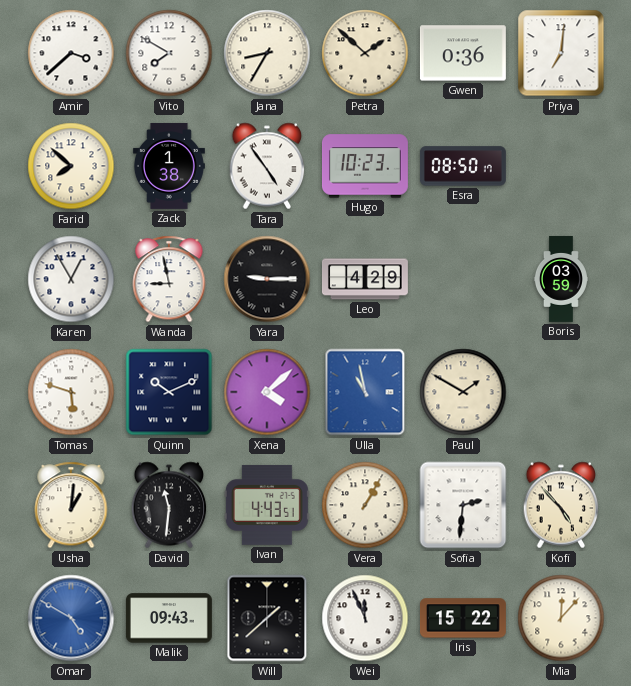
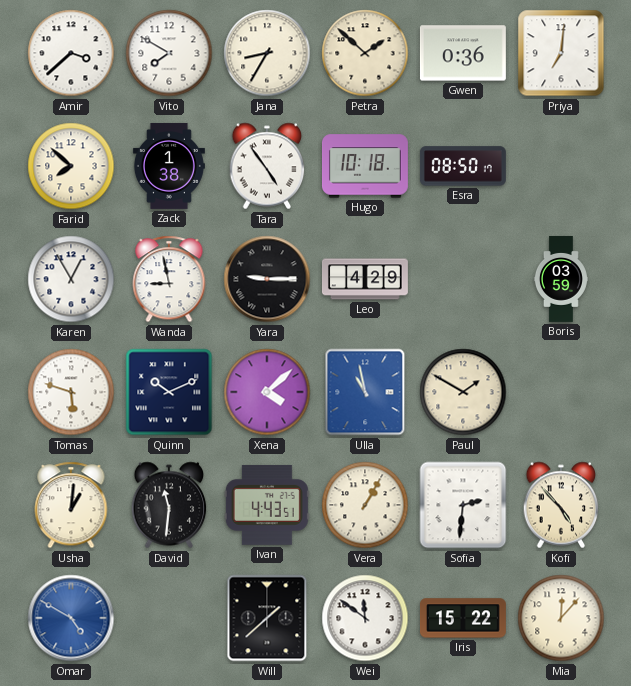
Hugo: 10:23 -> 10:18
Malik: 09:43 -> none
Wei: 11:56 -> 11:51
